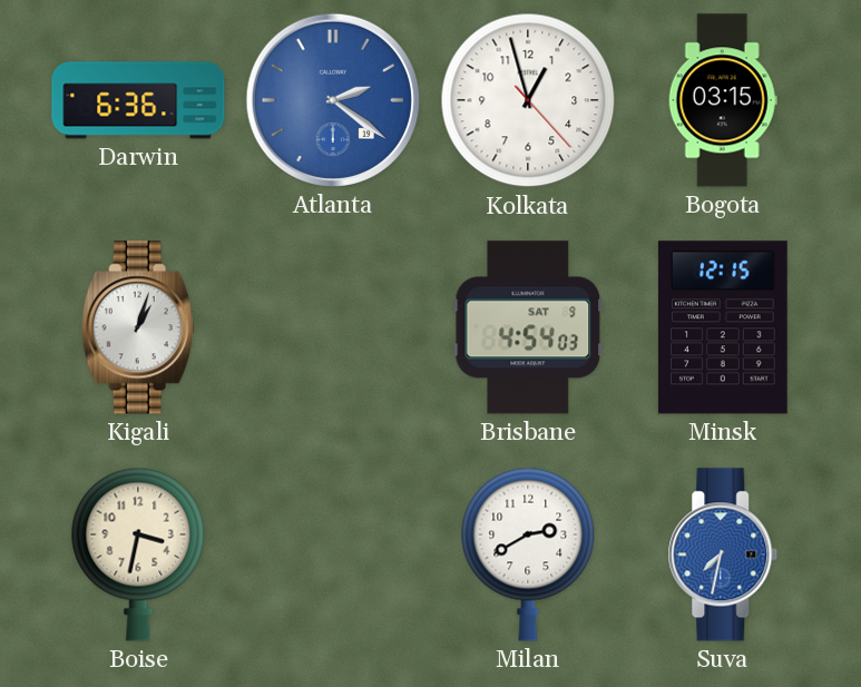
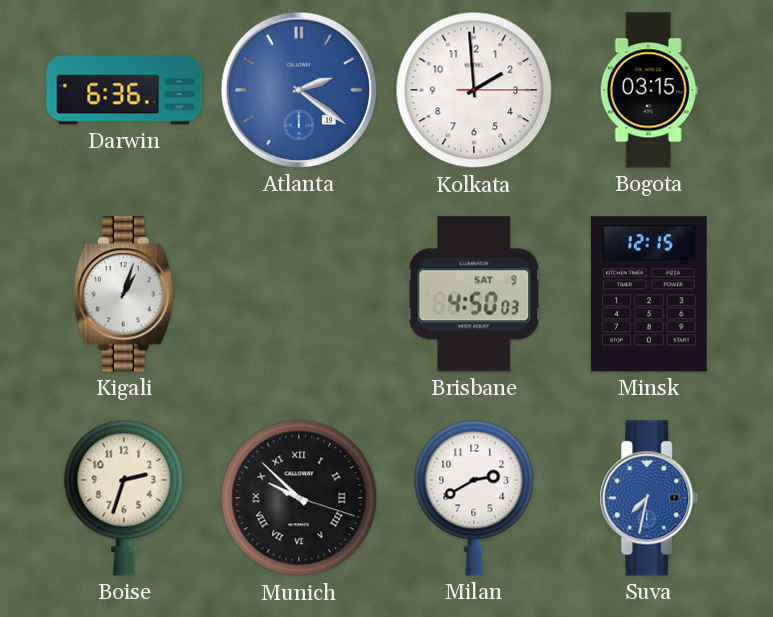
Kolkata: 12:57 -> 1:59
Brisbane: 4:54 -> 4:50
Boise: 3:32 -> 2:33
Munich: none -> 9:52
